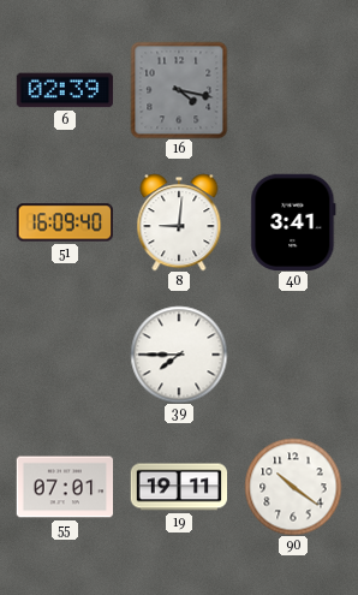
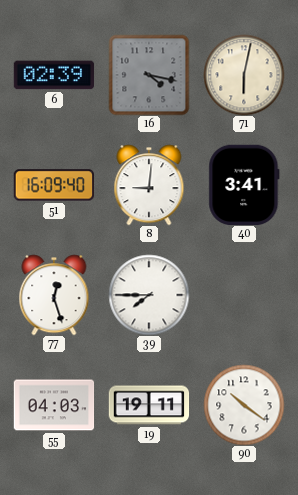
71: none -> 6:02
77: none -> 12:27
55: 07:01 -> 04:03
